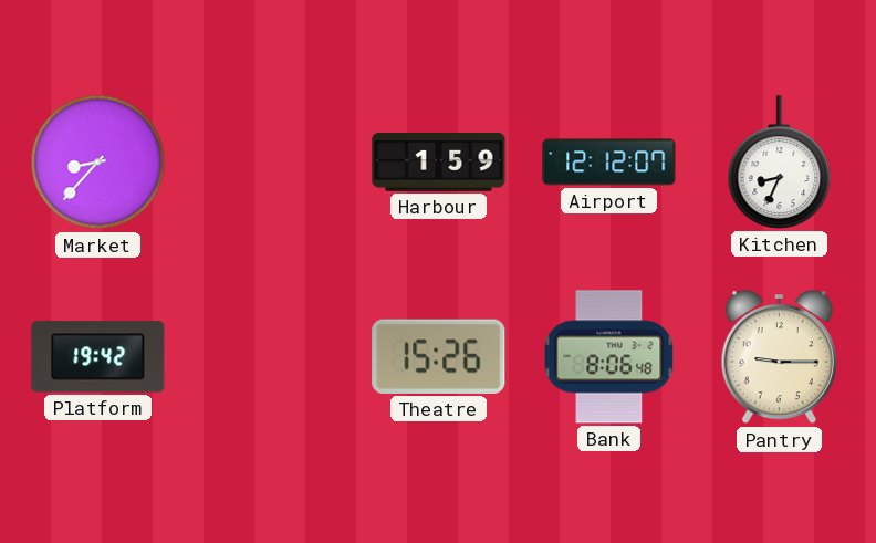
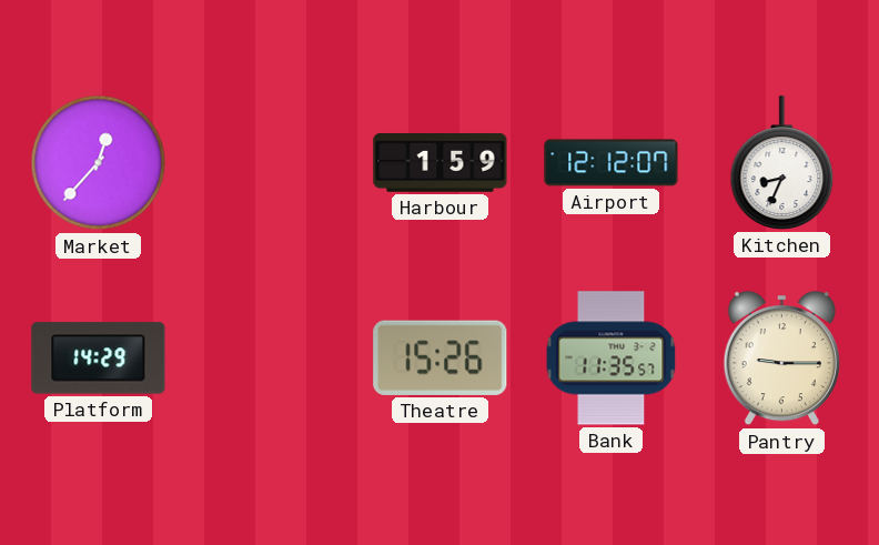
Market: 8:37 -> 12:37
Platform: 19:42 -> 14:29
Bank: 8:06 -> 11:35
